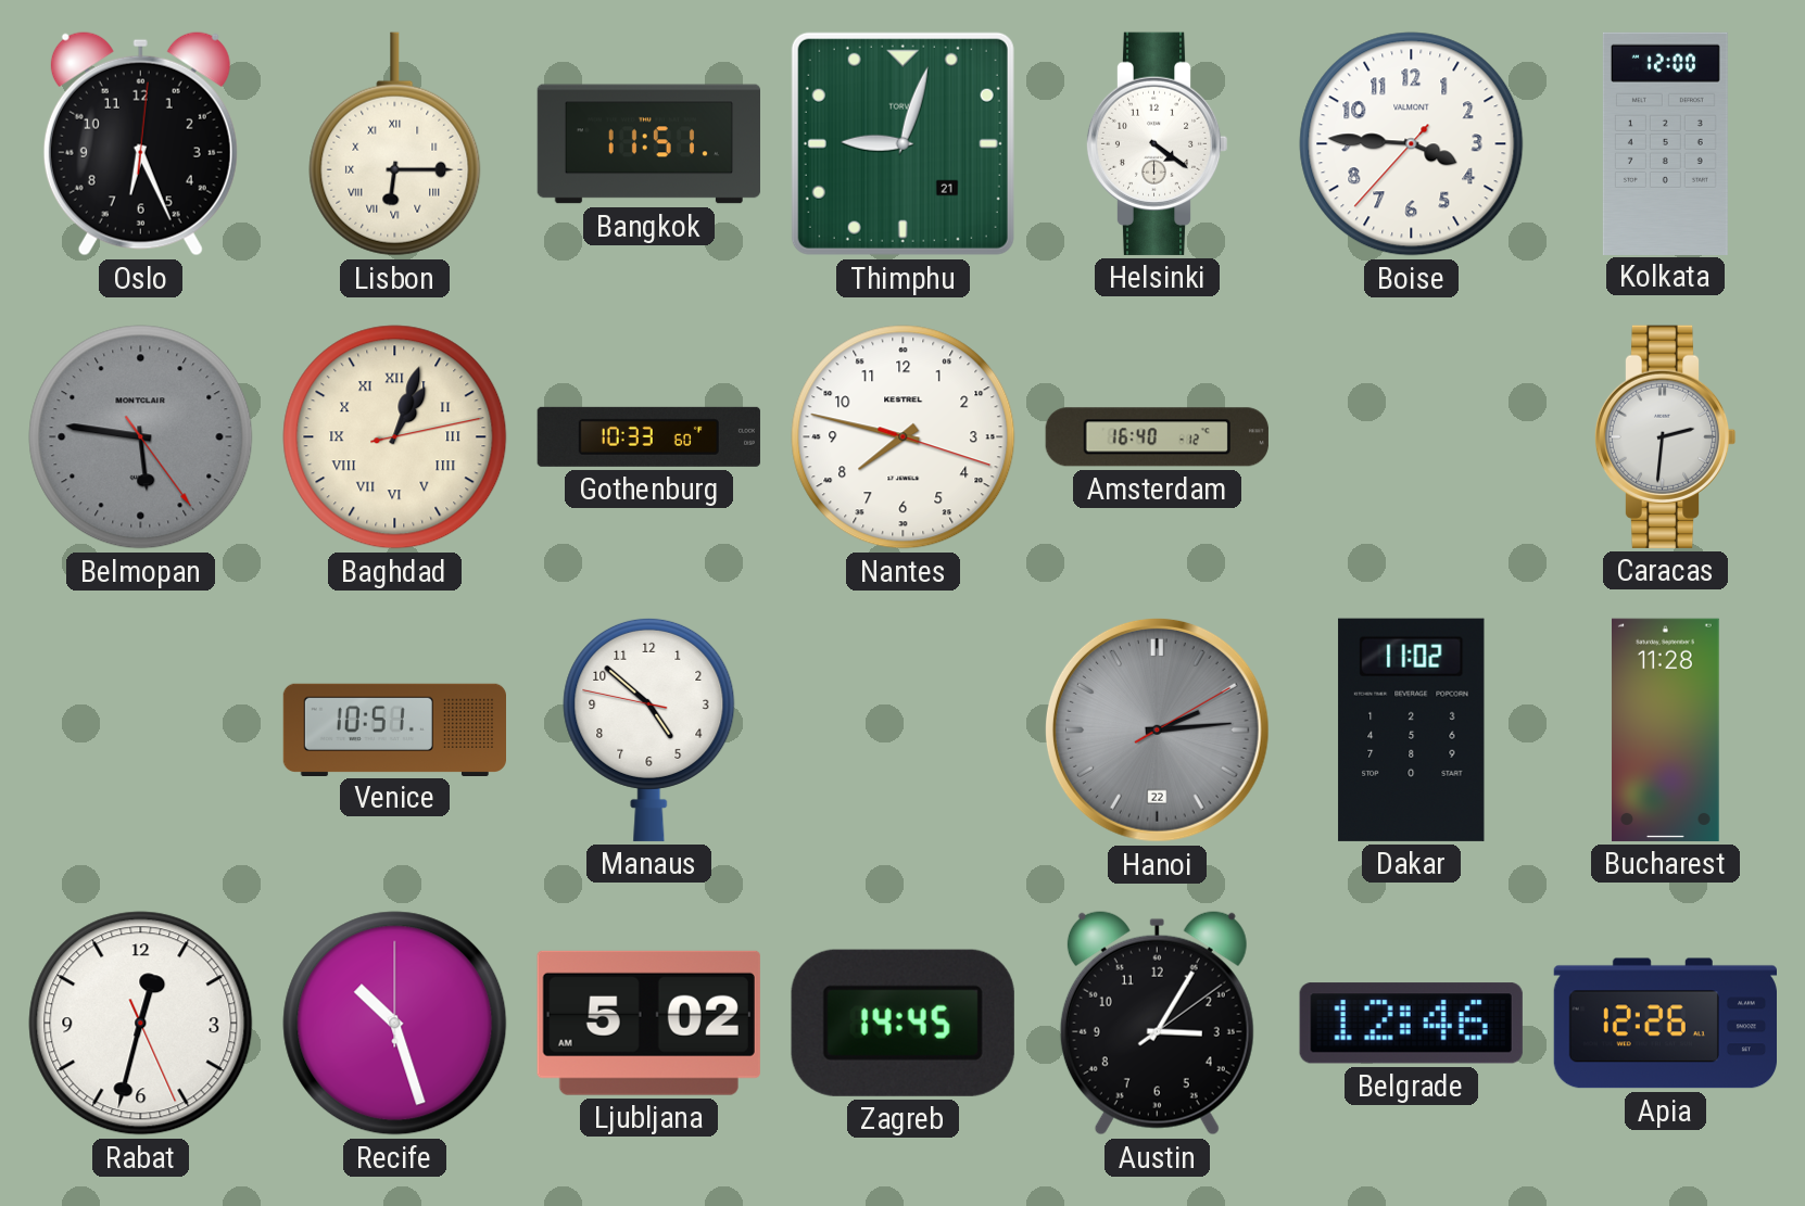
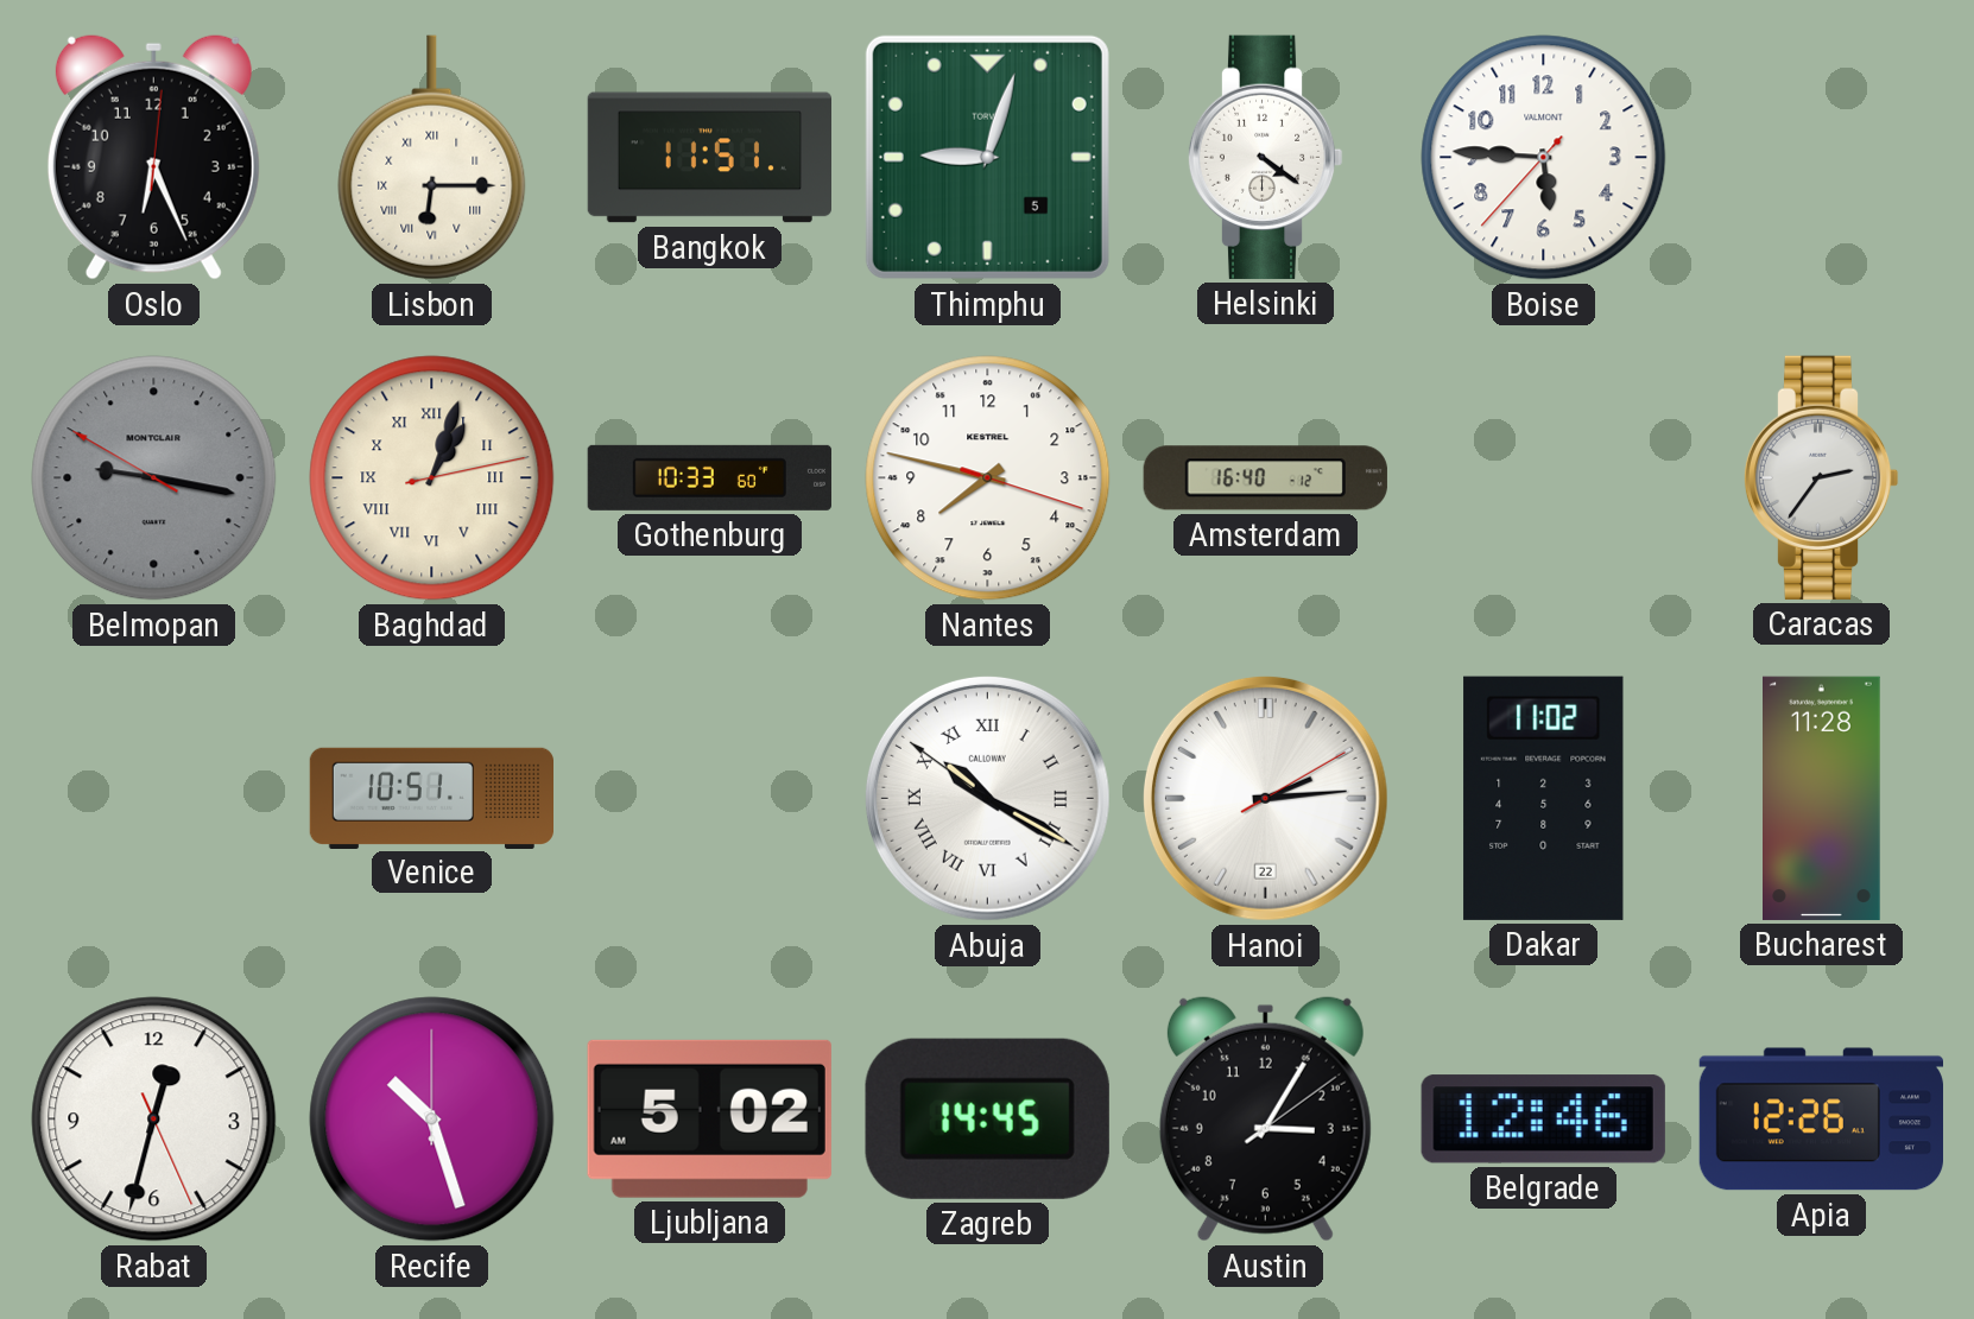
Thimphu date: 21 -> 5
Boise: 3:45 -> 5:45
Kolkata: 12:00 -> none
Belmopan: 5:46 -> 9:16
Caracas: 2:31 -> 2:36
Manaus: 4:51 -> none
Abuja: none -> 10:19
Hanoi dial: grey -> white
